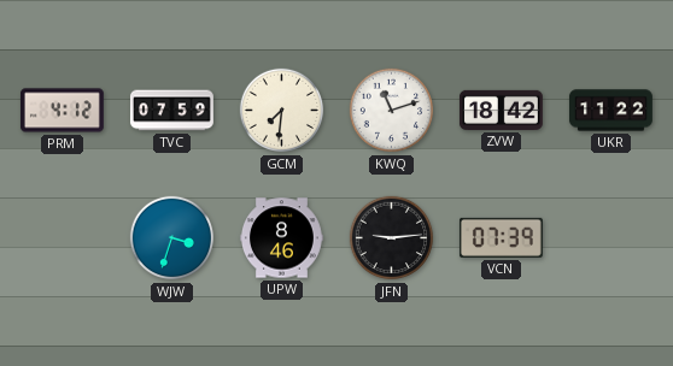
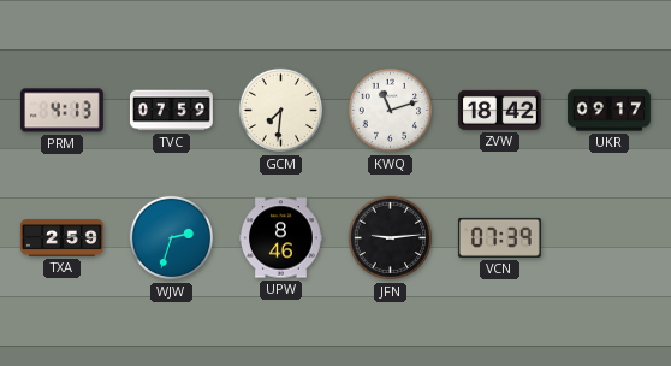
PRM: 4:12 -> 4:13
UKR: 11:22 -> 09:17
TXA: none -> 2:59
WJW: 3:33 -> 2:33
